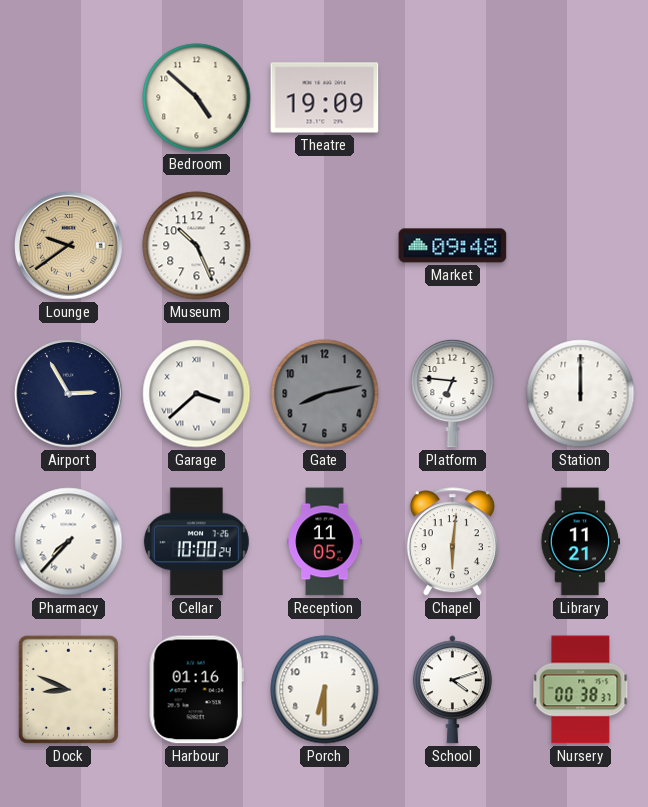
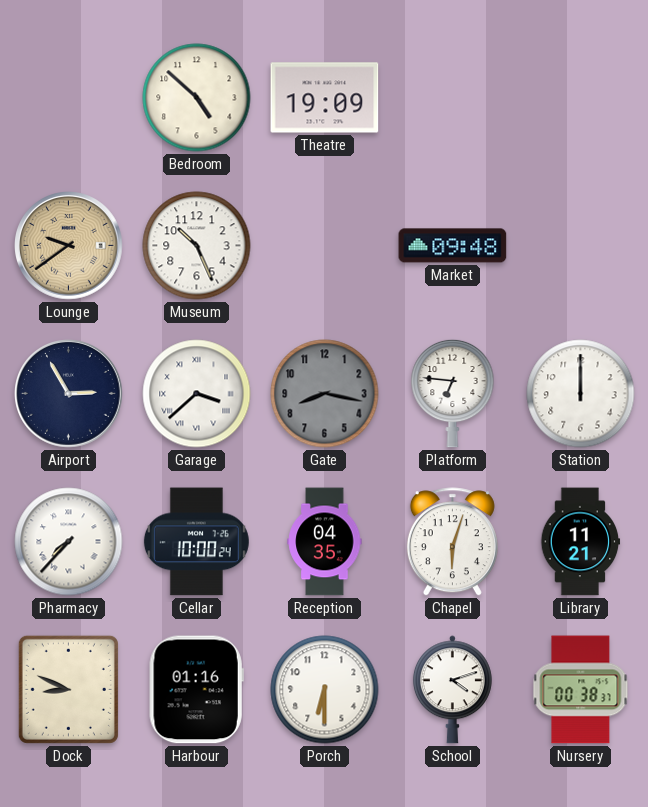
Gate: 8:13 -> 8:17
Reception: 11:05 -> 04:35
Chapel: 6:01 -> 6:03
